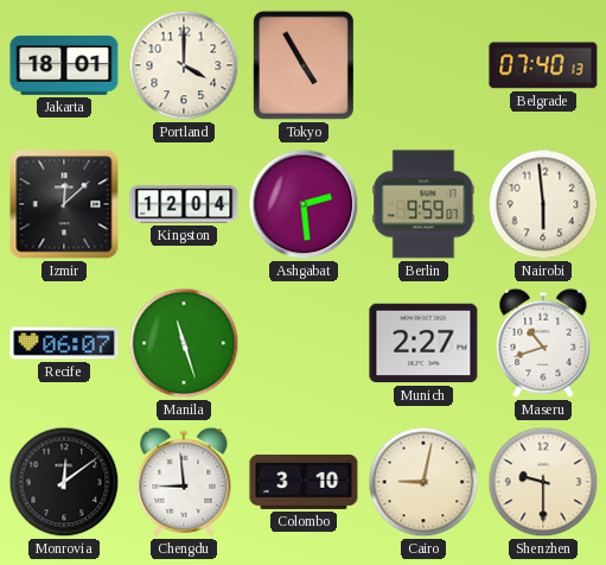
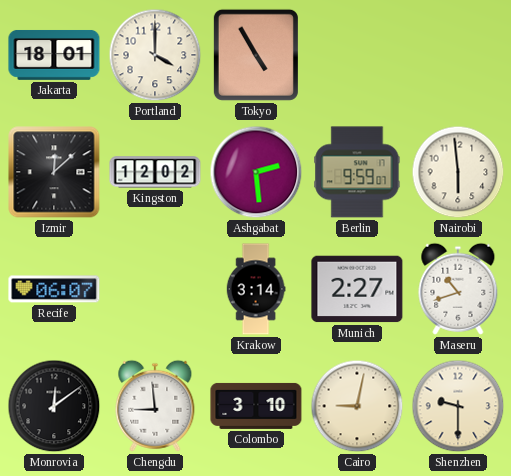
Belgrade: 07:40 -> none
Kingston: 12:04 -> 12:02
Manila: 11:27 -> none
Krakow: none -> 3:14
